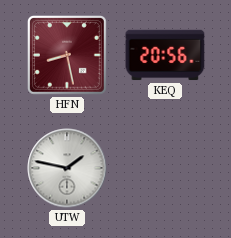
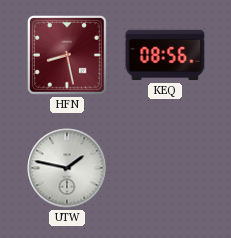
KEQ: 20:56 -> 08:56
